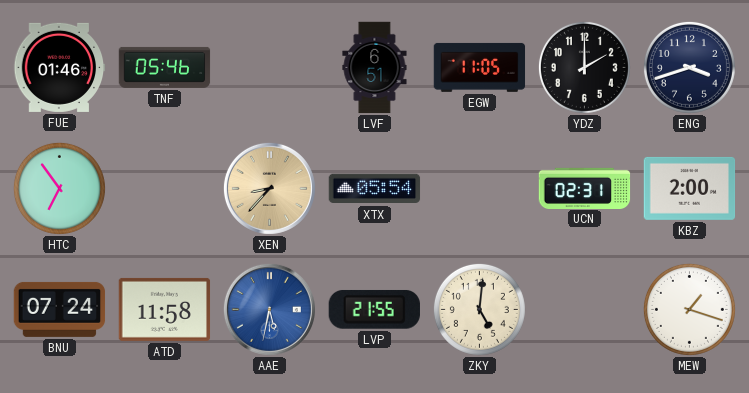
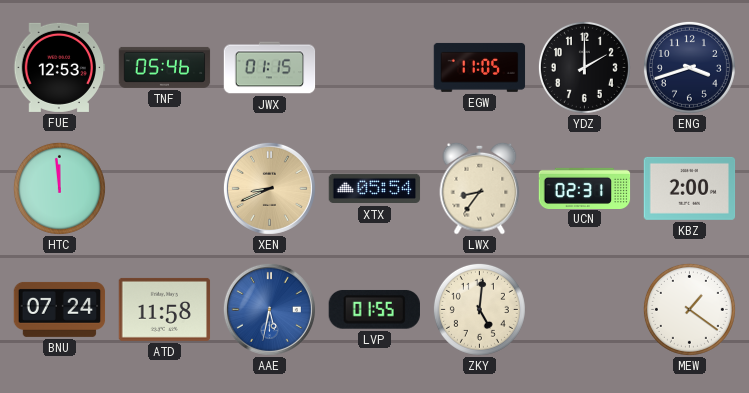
FUE: 01:46 -> 12:53
JWX: none -> 01:15
LVF: 6:51 -> none
HTC: 6:54 -> 11:59
XEN: 8:37 -> 8:41
LWX: none -> 8:36
LVP: 21:55 -> 01:55
MEW: 1:18 -> 1:21
